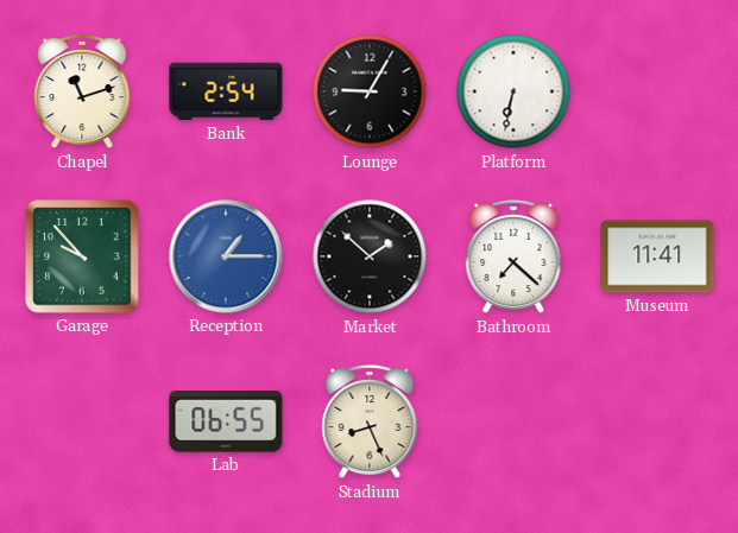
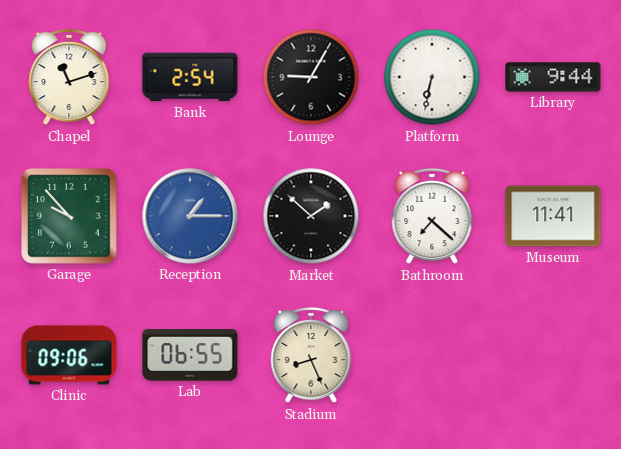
Library: none -> 9:44
Clinic: none -> 09:06
